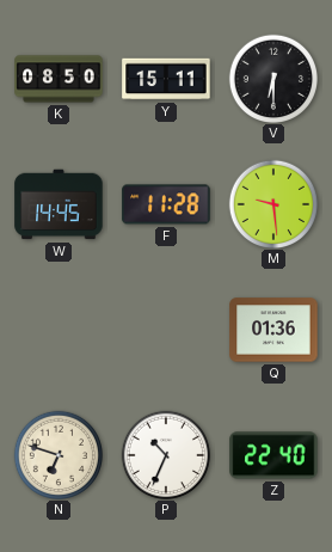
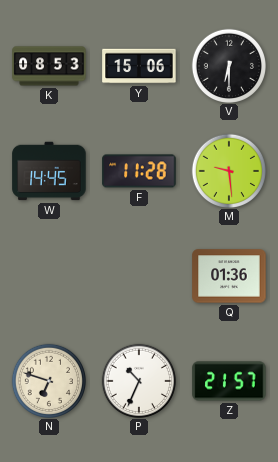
K: 08:50 -> 08:53
Y: 15:11 -> 15:06
Z: 22:40 -> 21:57
